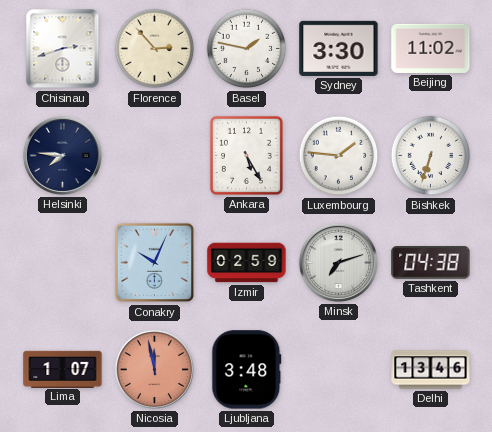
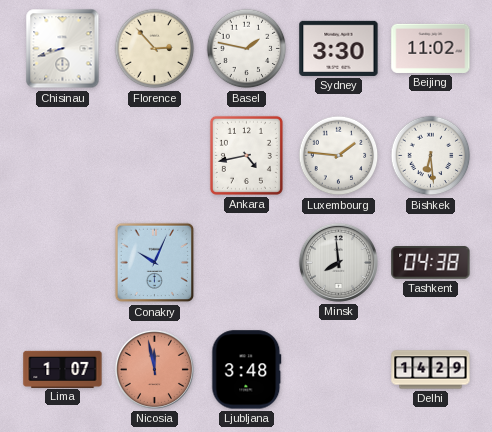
Chisinau: 2:42 -> 8:42
Helsinki: 7:46 -> none
Ankara: 5:25 -> 4:43
Bishkek: 6:33 -> 6:29
Izmir: 02:59 -> none
Minsk: 7:12 -> 7:59
Delhi: 13:46 -> 14:29
